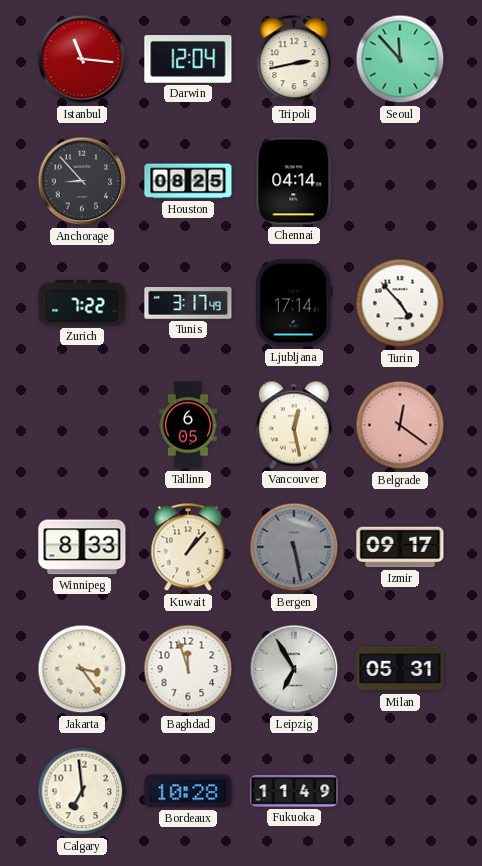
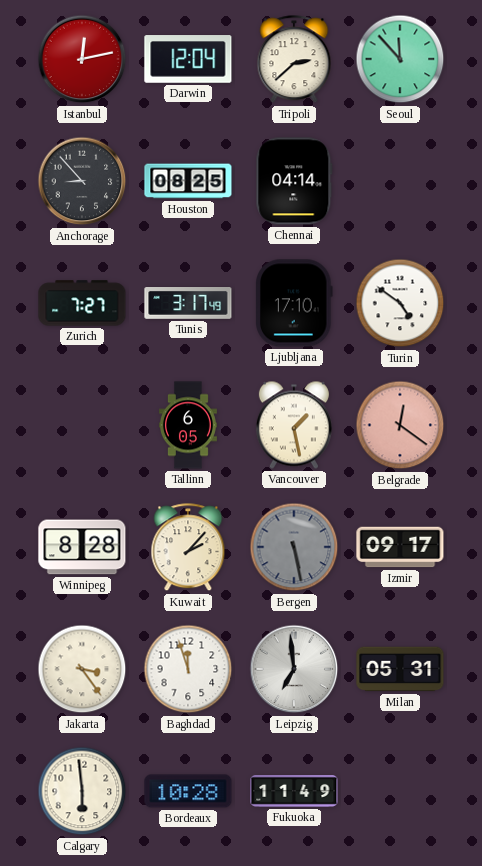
Istanbul: 11:16 -> 12:13
Tripoli: 2:43 -> 2:38
Zurich: 7:22 -> 7:27
Ljubljana: 17:14 -> 17:10
Turin: 4:53 -> 4:51
Vancouver: 12:28 -> 1:28
Winnipeg: 8:33 -> 8:28
Kuwait: 1:07 -> 2:07
Leipzig: 6:55 -> 6:59
Calgary: 6:59 -> 5:59
